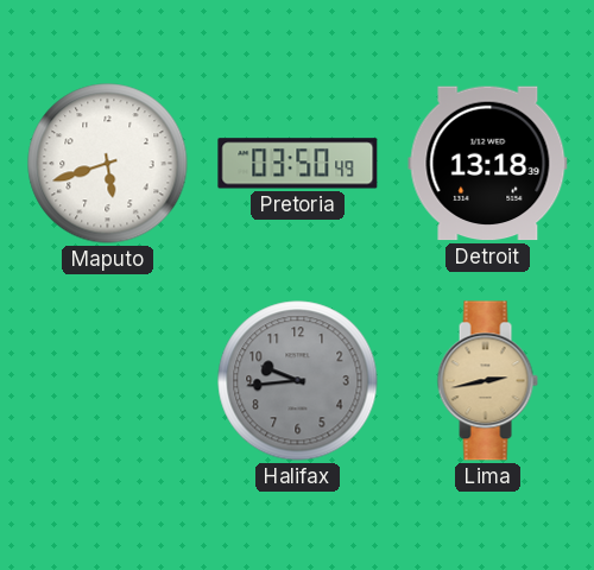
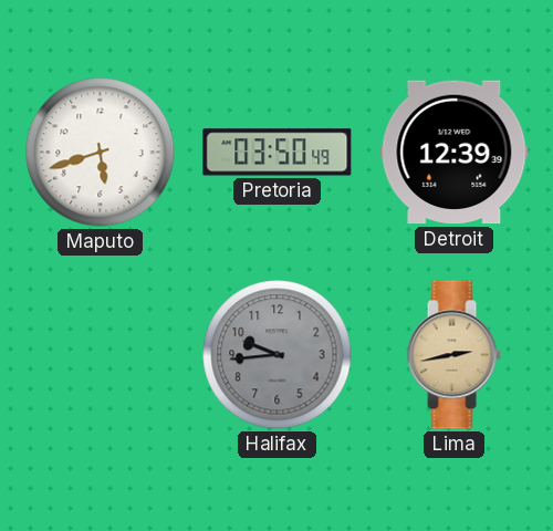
Detroit: 13:18 -> 12:39
